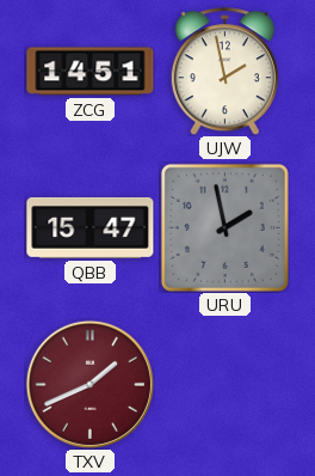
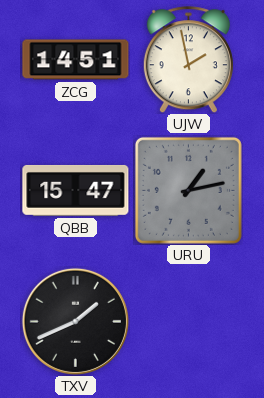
URU: 1:58 -> 1:13
TXV dial: burgundy -> black
